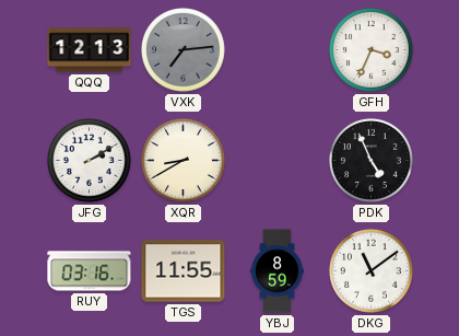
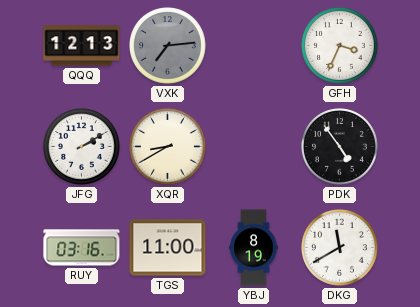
PDK: 4:56 -> 4:54
TGS: 11:55 -> 11:00
YBJ: 8:59 -> 8:19
DKG: 11:09 -> 11:40
